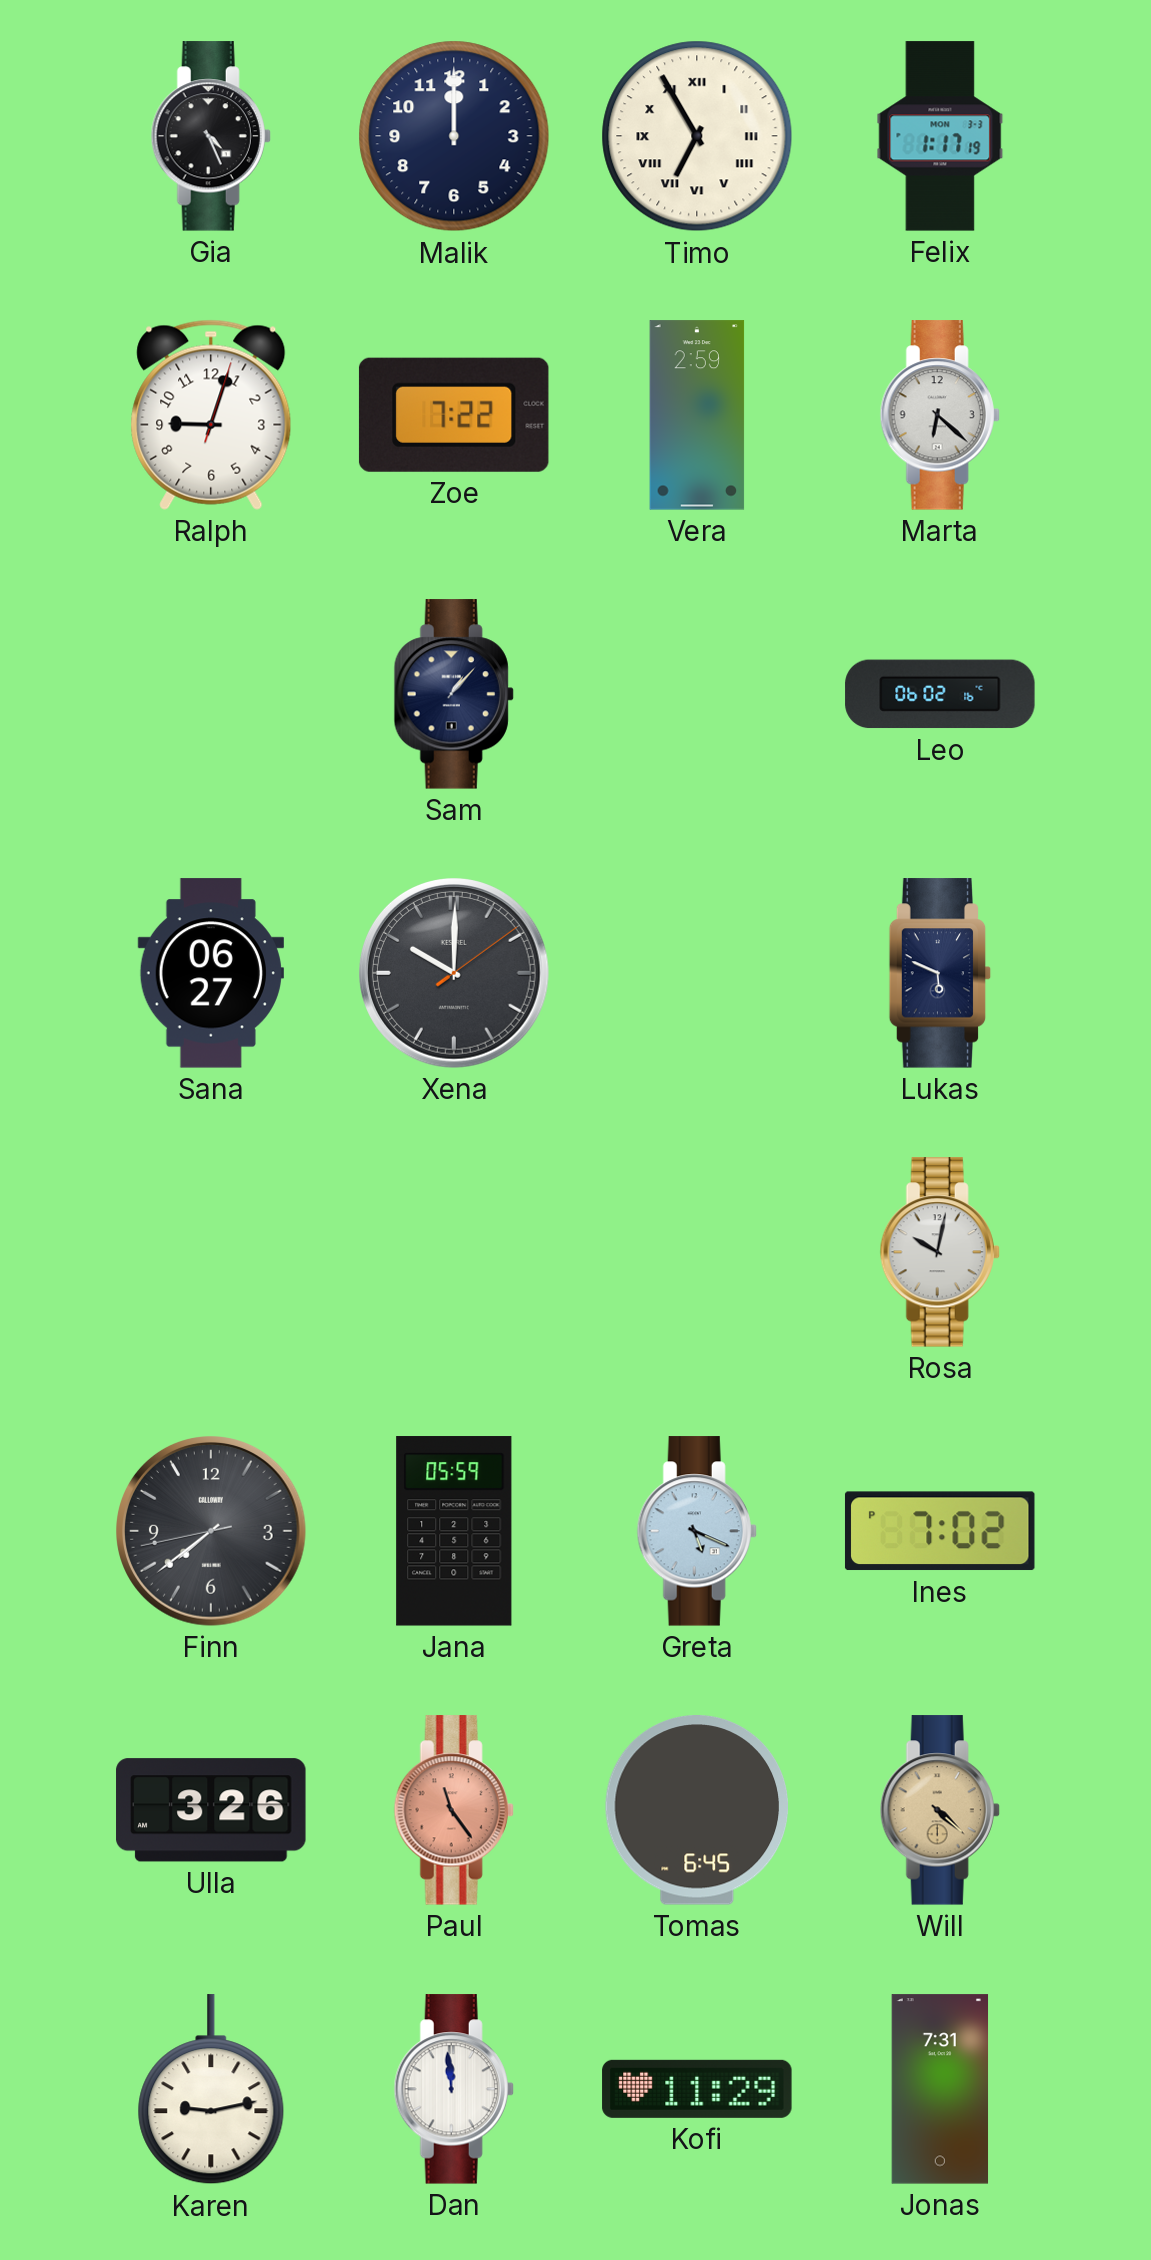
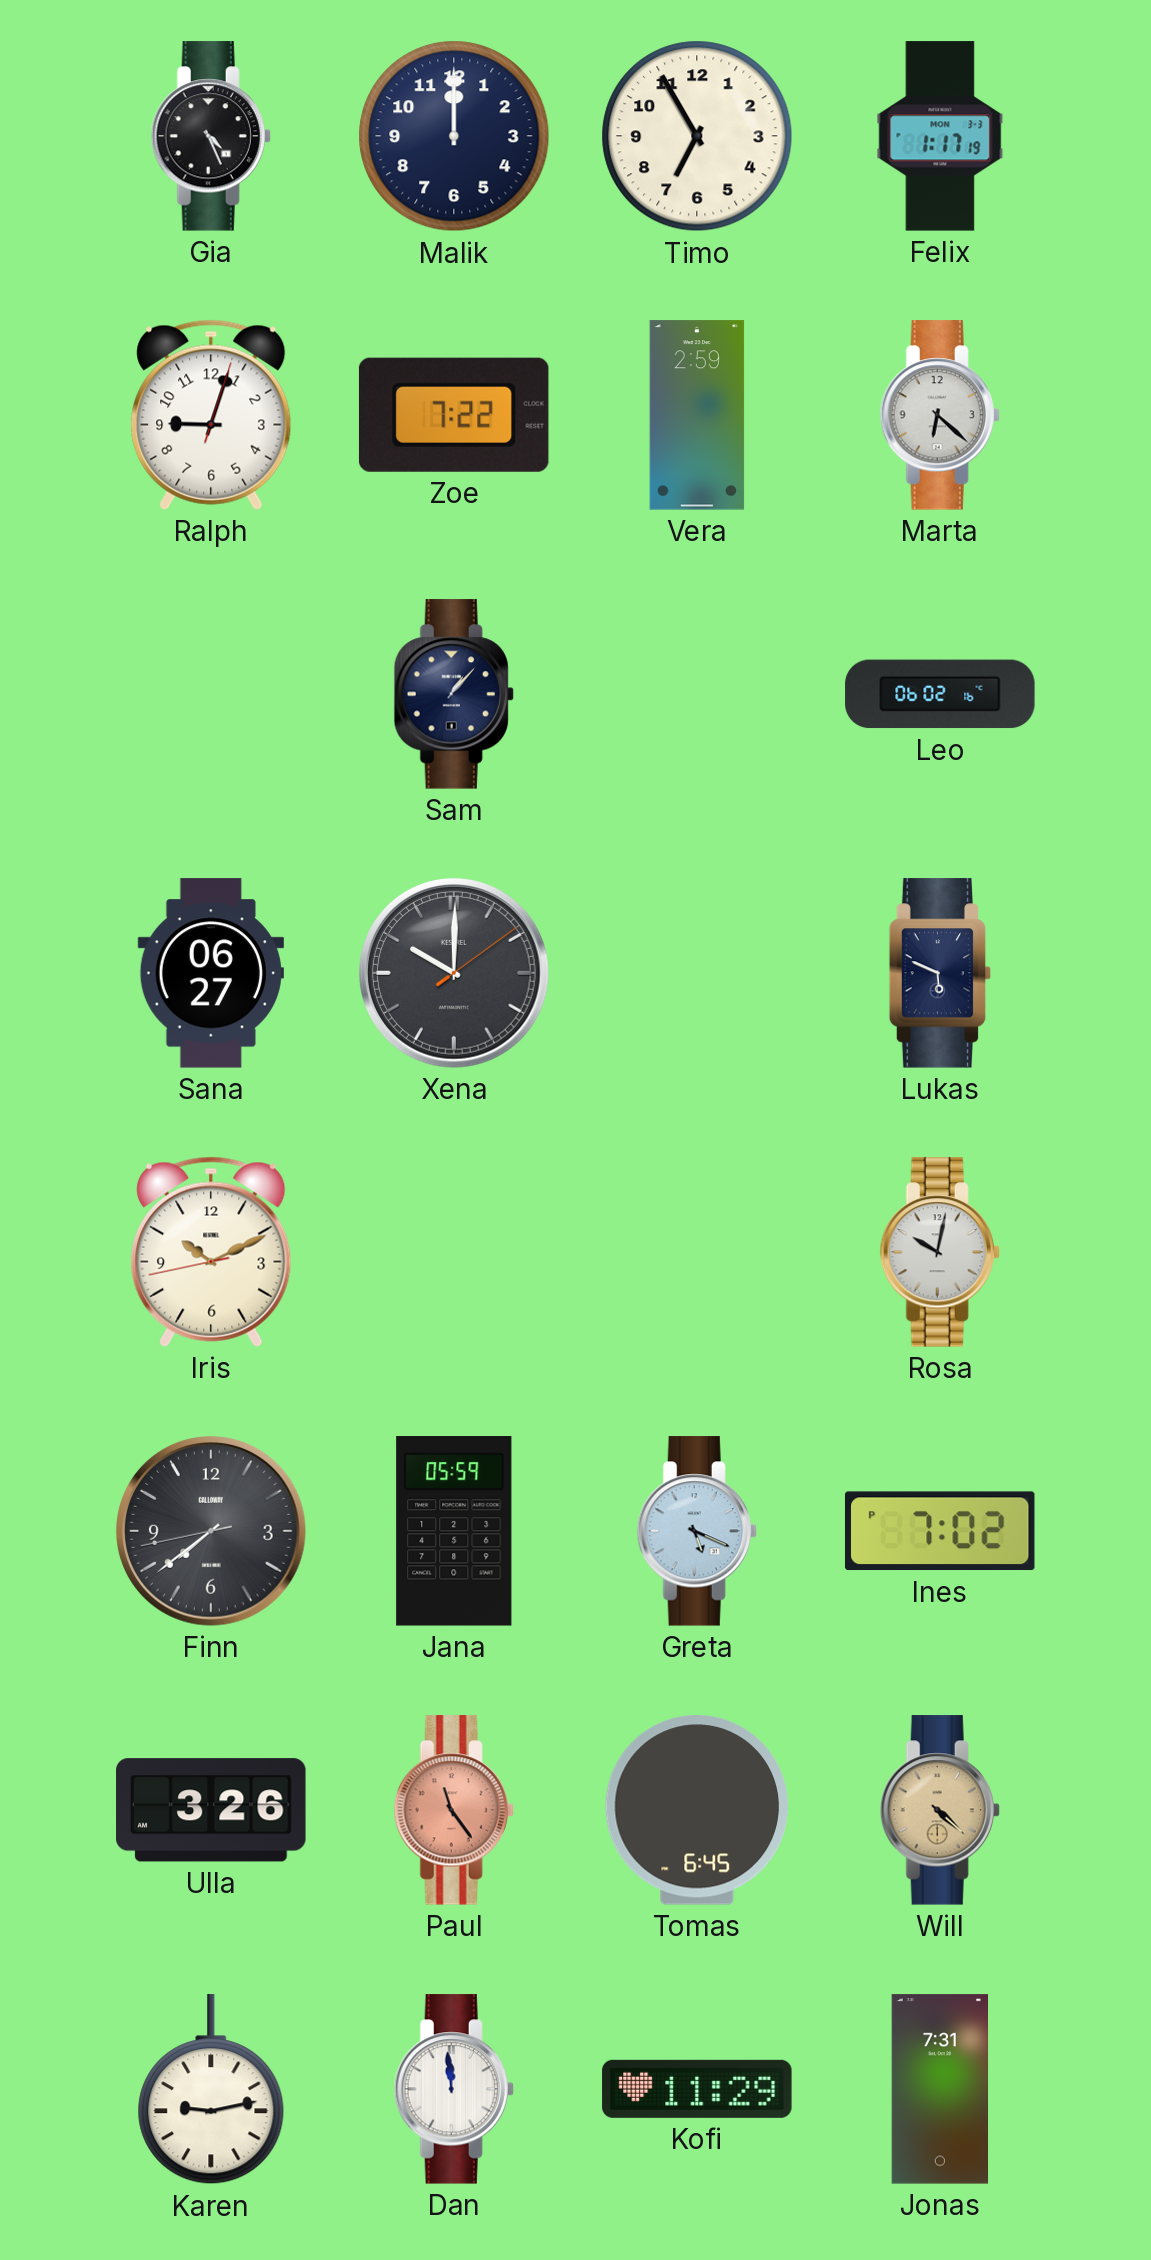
Timo numerals: Roman -> Arabic
Iris: none -> 10:10
